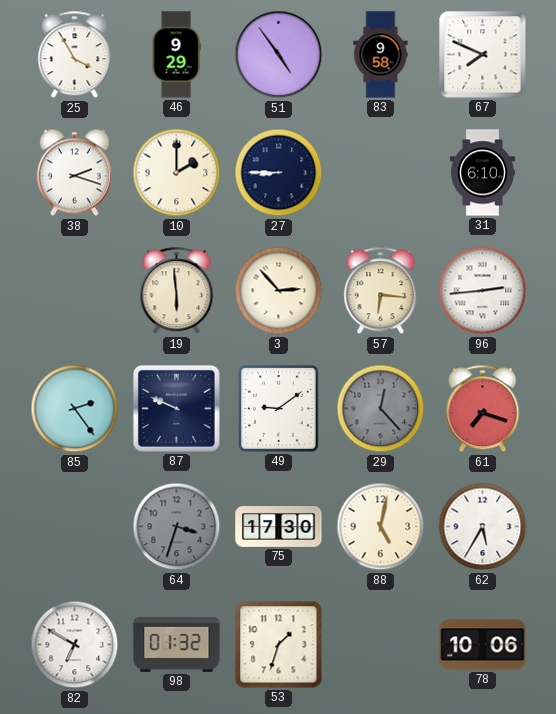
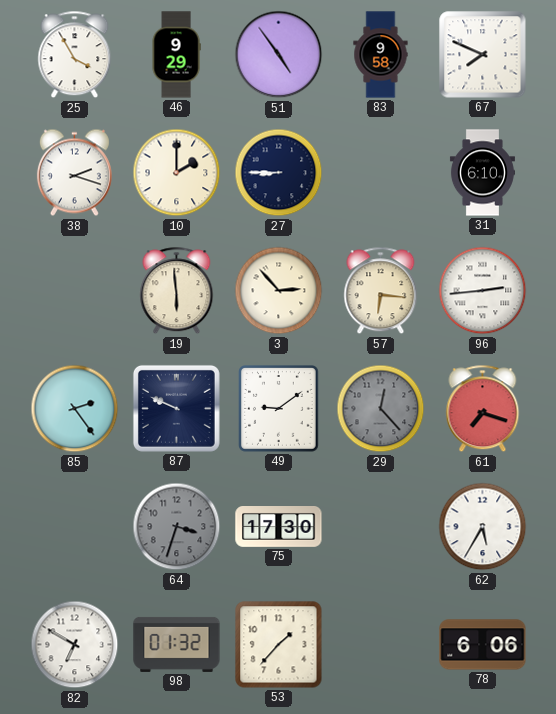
88: 5:02 -> none
53: 1:33 -> 1:37
78: 10:06 -> 6:06
